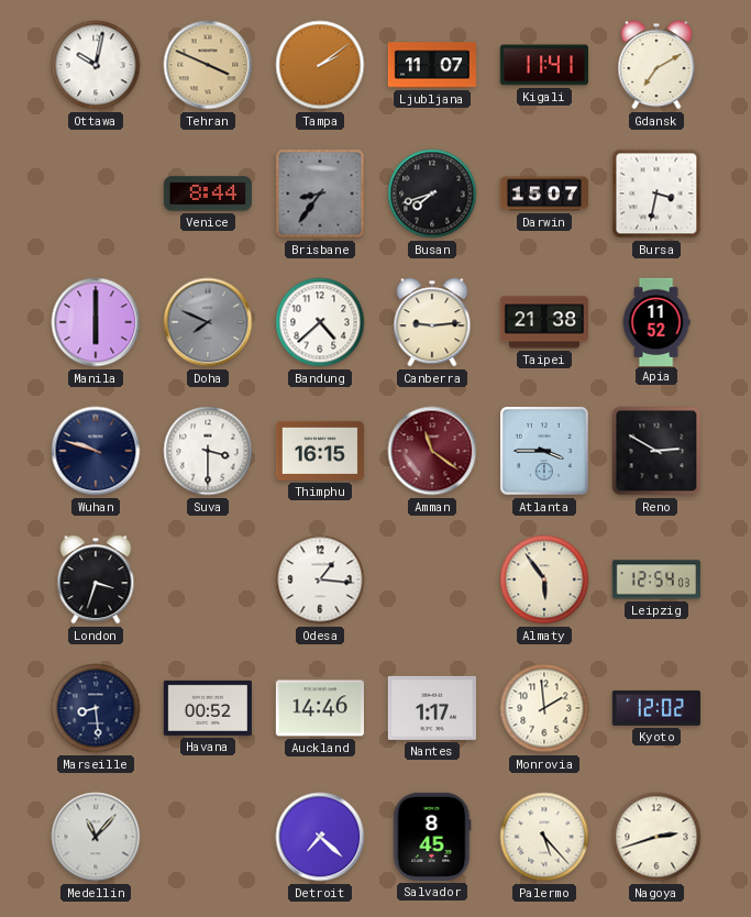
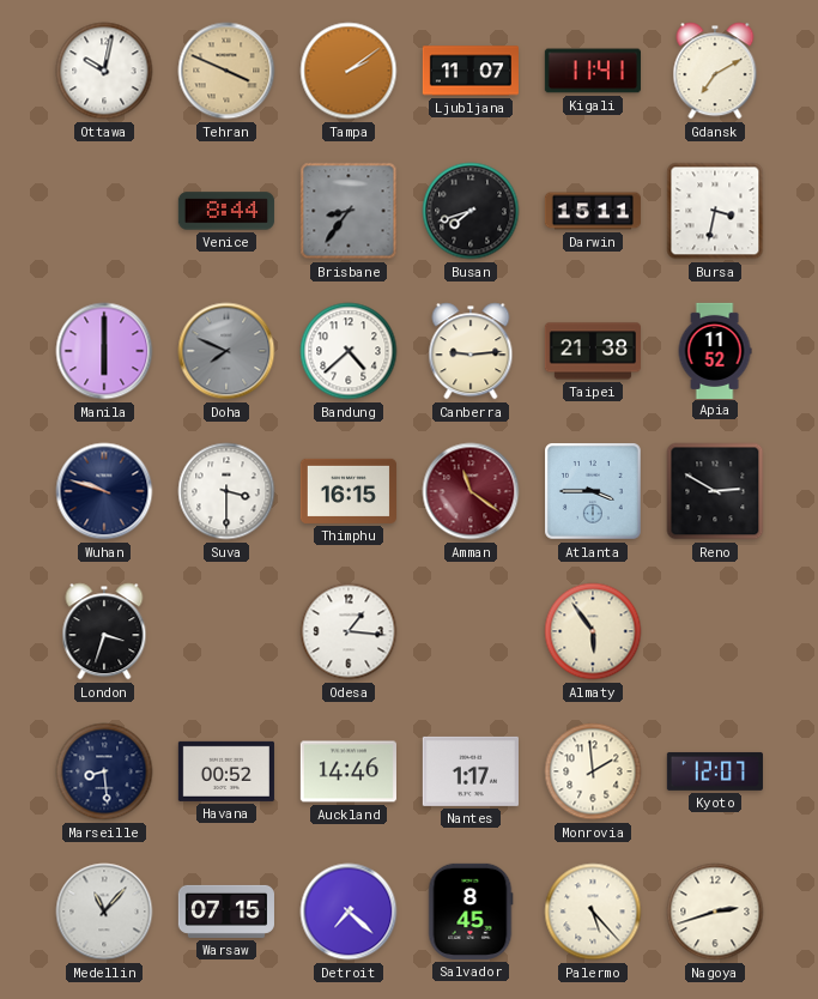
Darwin: 15:07 -> 15:11
Leipzig: 12:54 -> none
Kyoto: 12:02 -> 12:07
Warsaw: none -> 07:15
